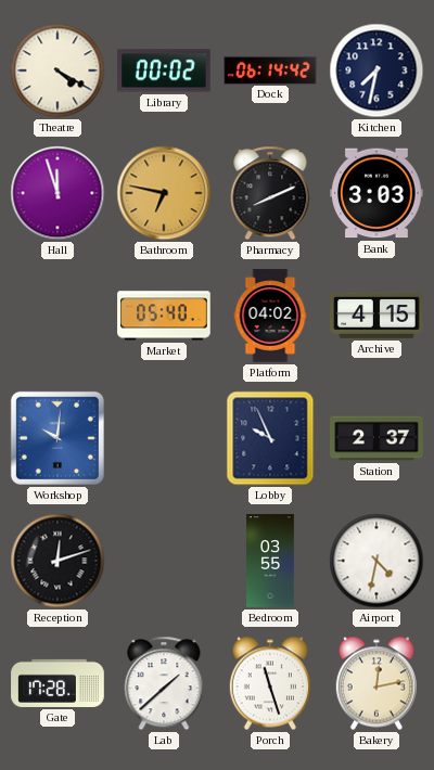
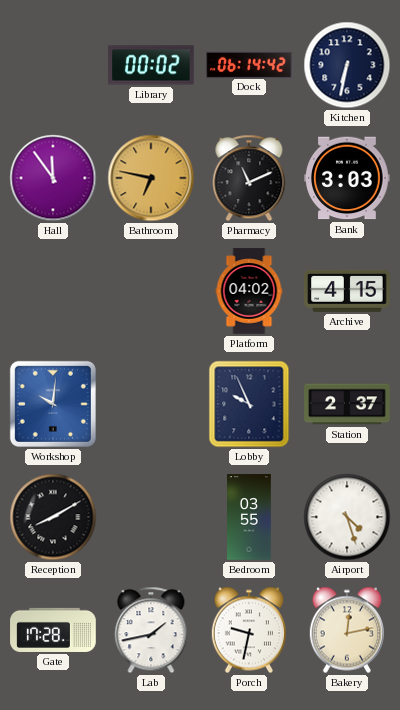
Theatre: 4:20 -> none
Kitchen: 7:32 -> 6:32
Hall: 11:57 -> 11:54
Pharmacy: 8:11 -> 11:11
Market: 05:40 -> none
Reception: 12:12 -> 8:10
Airport: 4:32 -> 4:27
Lab: 1:38 -> 1:43
Porch: 11:27 -> 9:32
